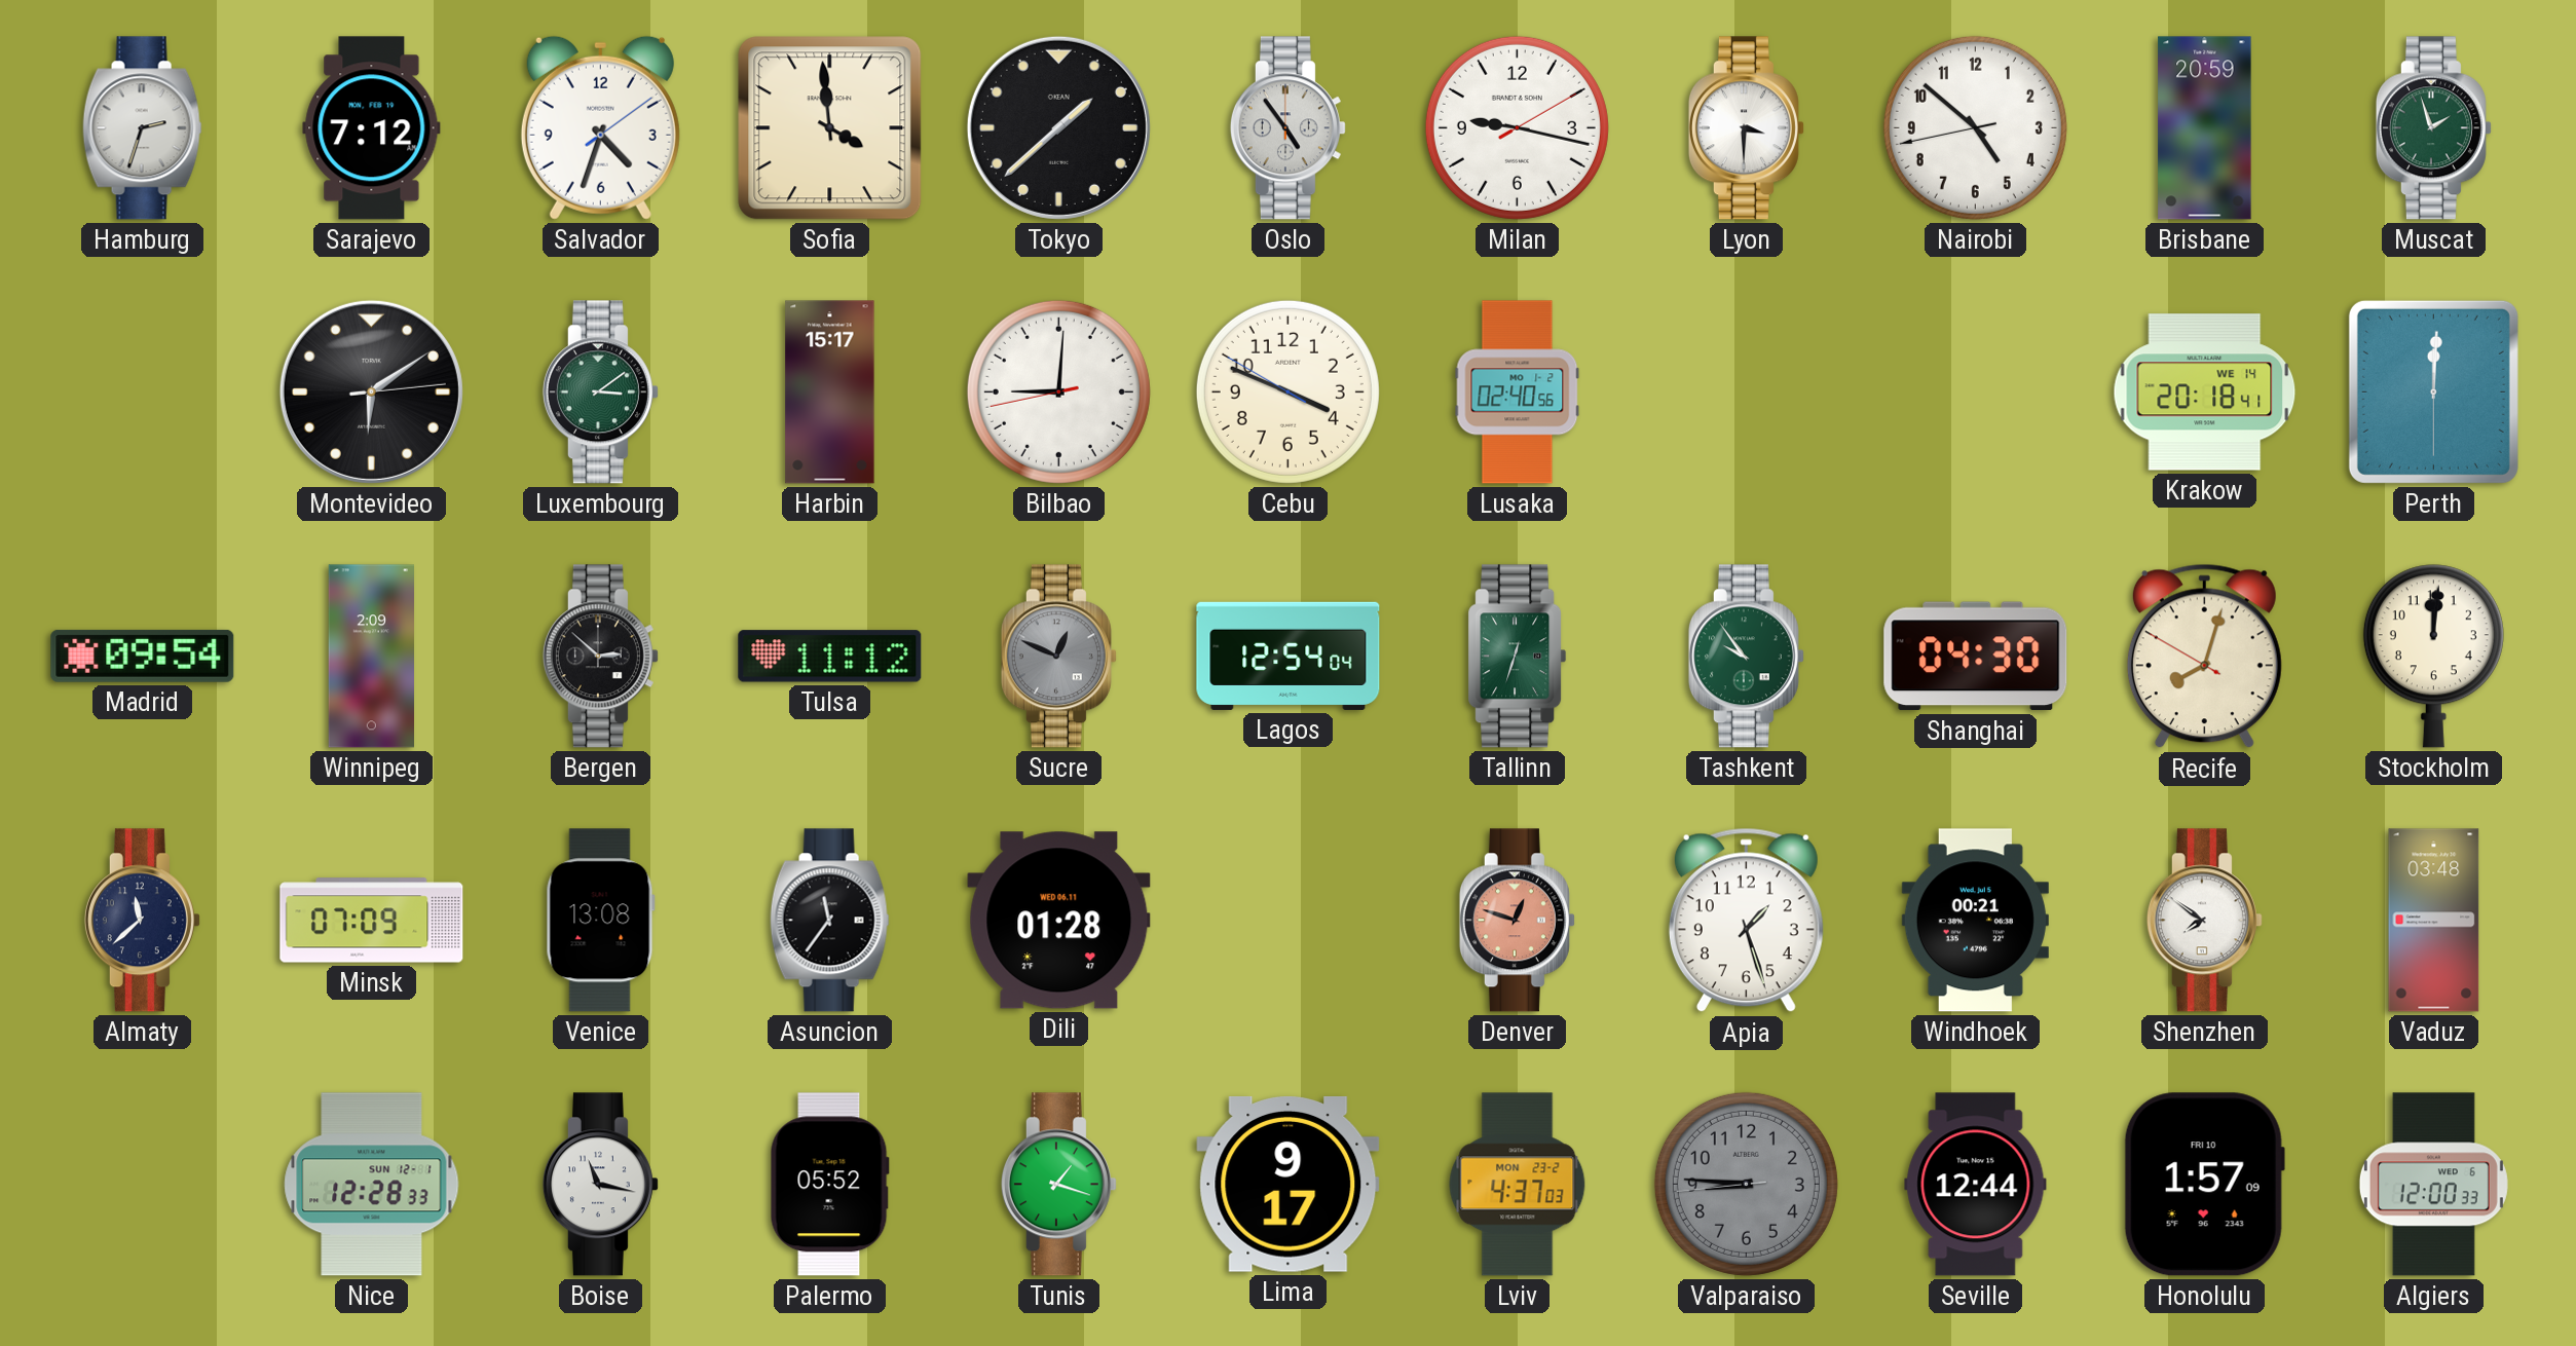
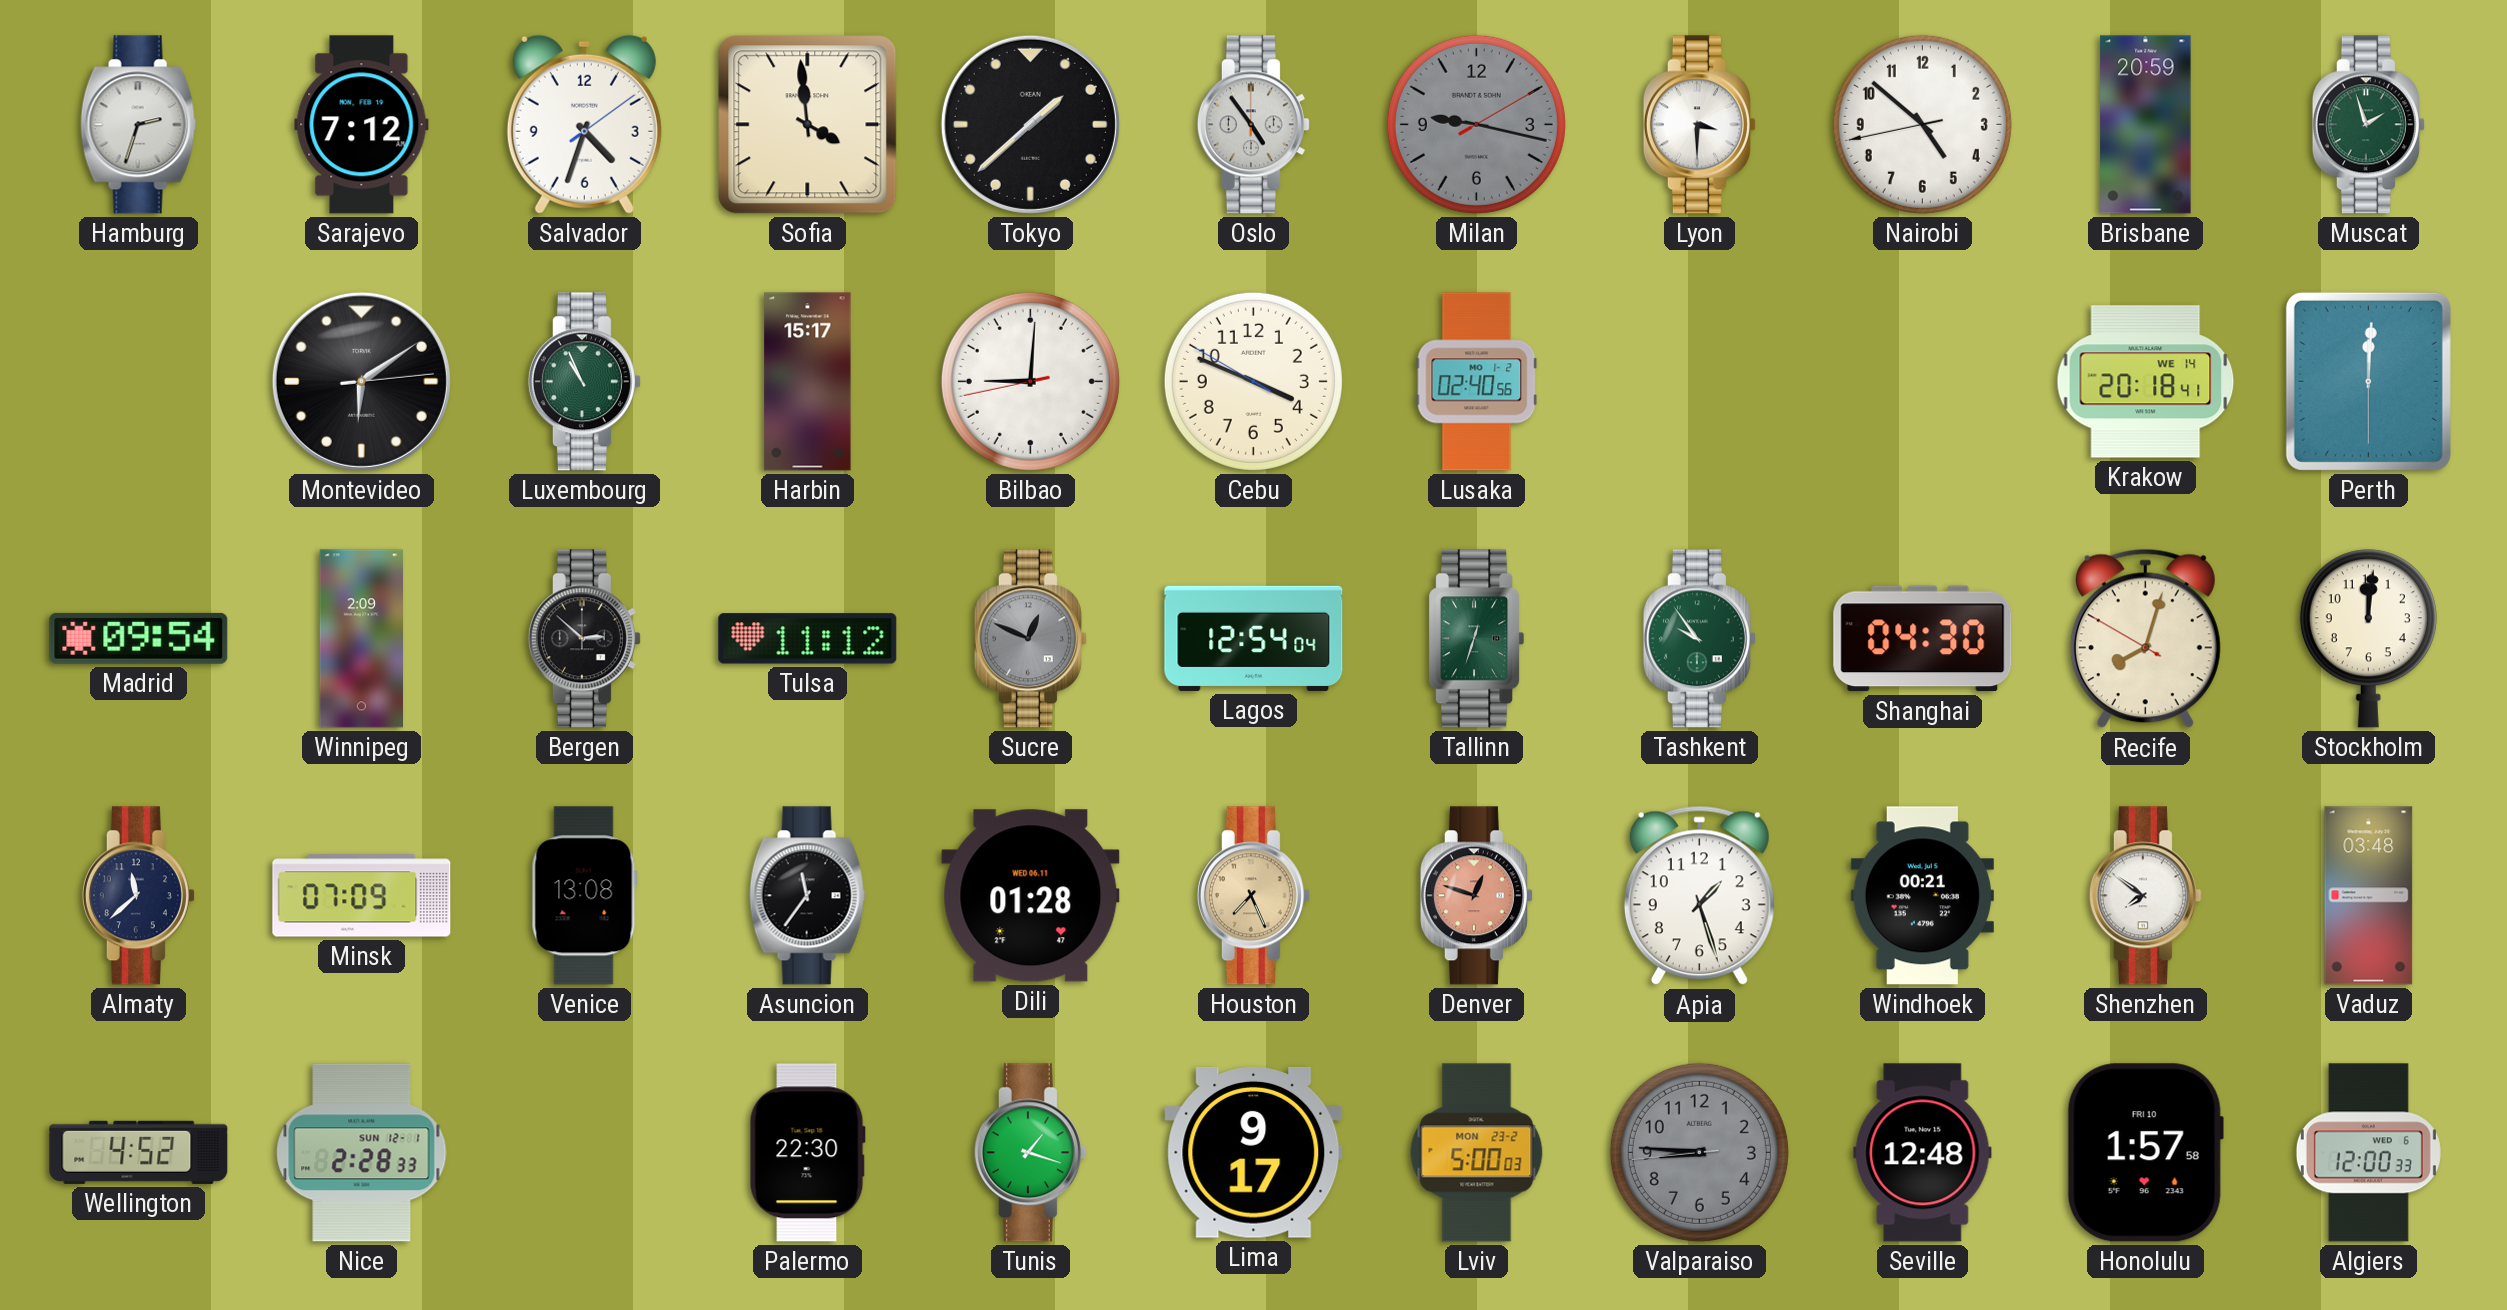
Milan dial: white -> grey
Luxembourg: 3:09 -> 10:56
Houston: none -> 7:26
Wellington: none -> 4:52
Nice: 12:28 -> 2:28
Boise: 11:17 -> none
Palermo: 05:52 -> 22:30
Lviv: 4:37 -> 5:00
Seville: 12:44 -> 12:48
Honolulu: 1:57:09 -> 1:57:58
